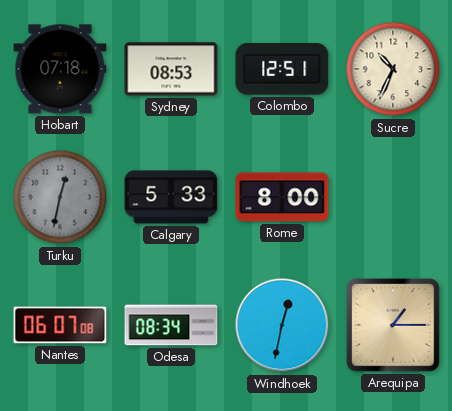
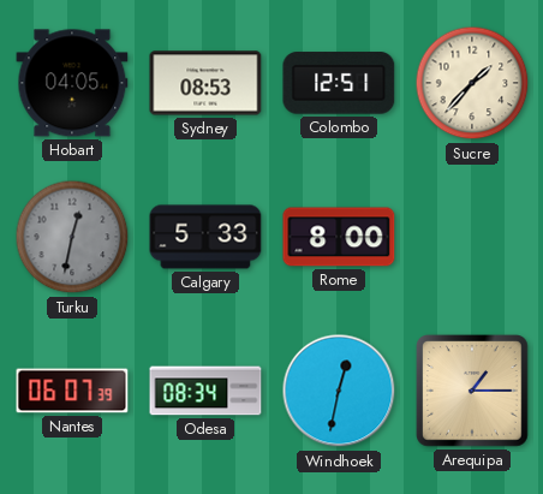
Hobart: 07:18 -> 04:05
Sucre: 10:34 -> 1:37
Nantes: 06:07:08 -> 06:07:39
